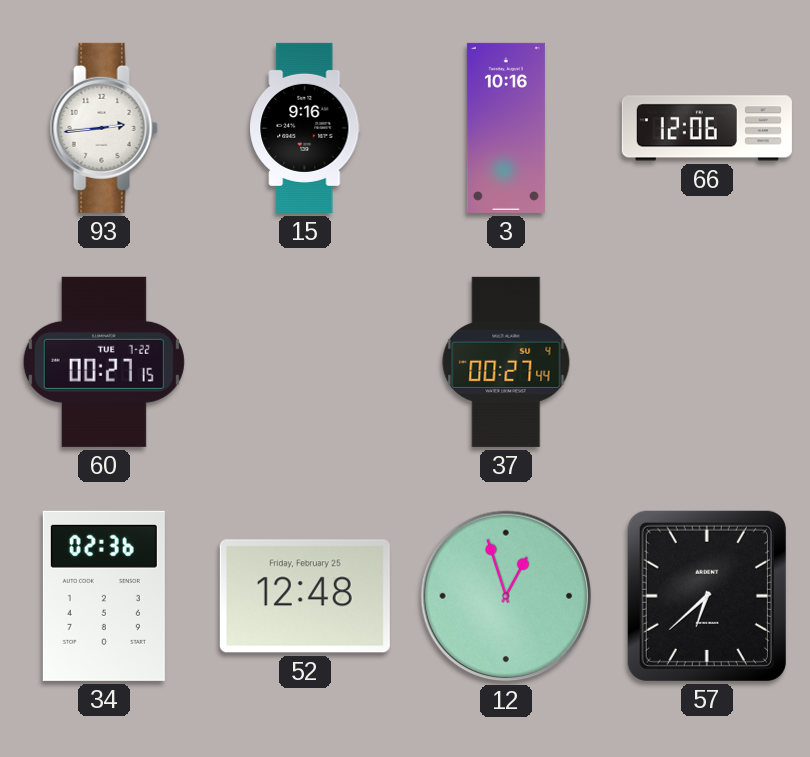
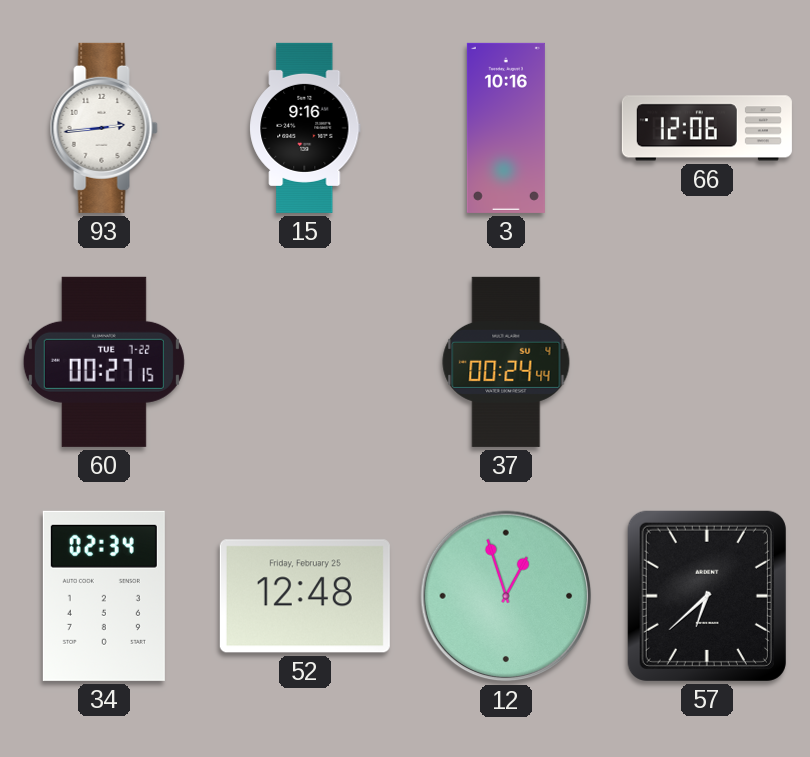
37: 00:27 -> 00:24
34: 02:36 -> 02:34
